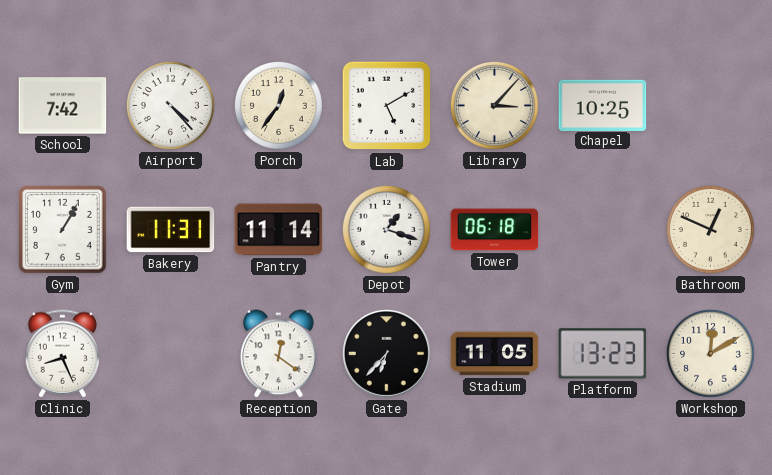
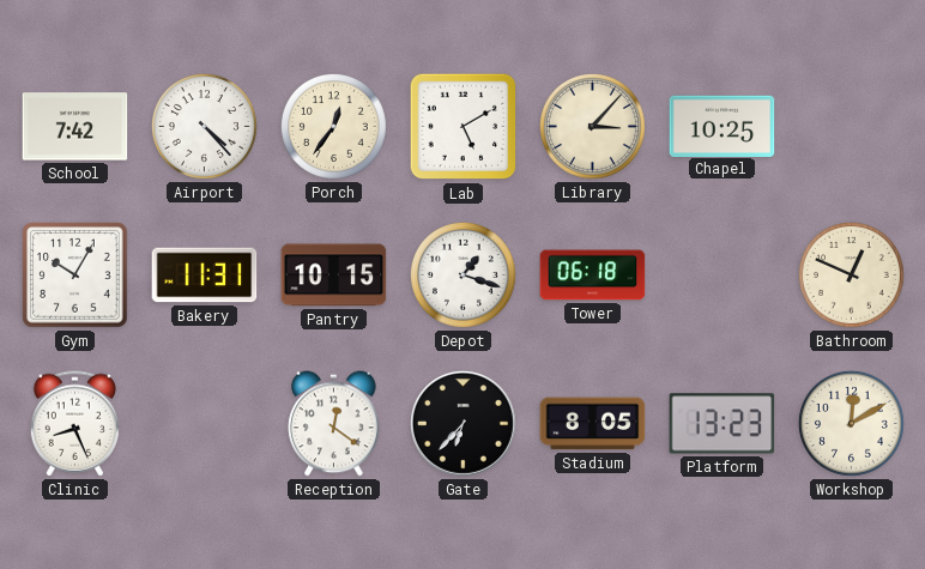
Gym: 1:05 -> 10:05
Pantry: 11:14 -> 10:15
Stadium: 11:05 -> 8:05
